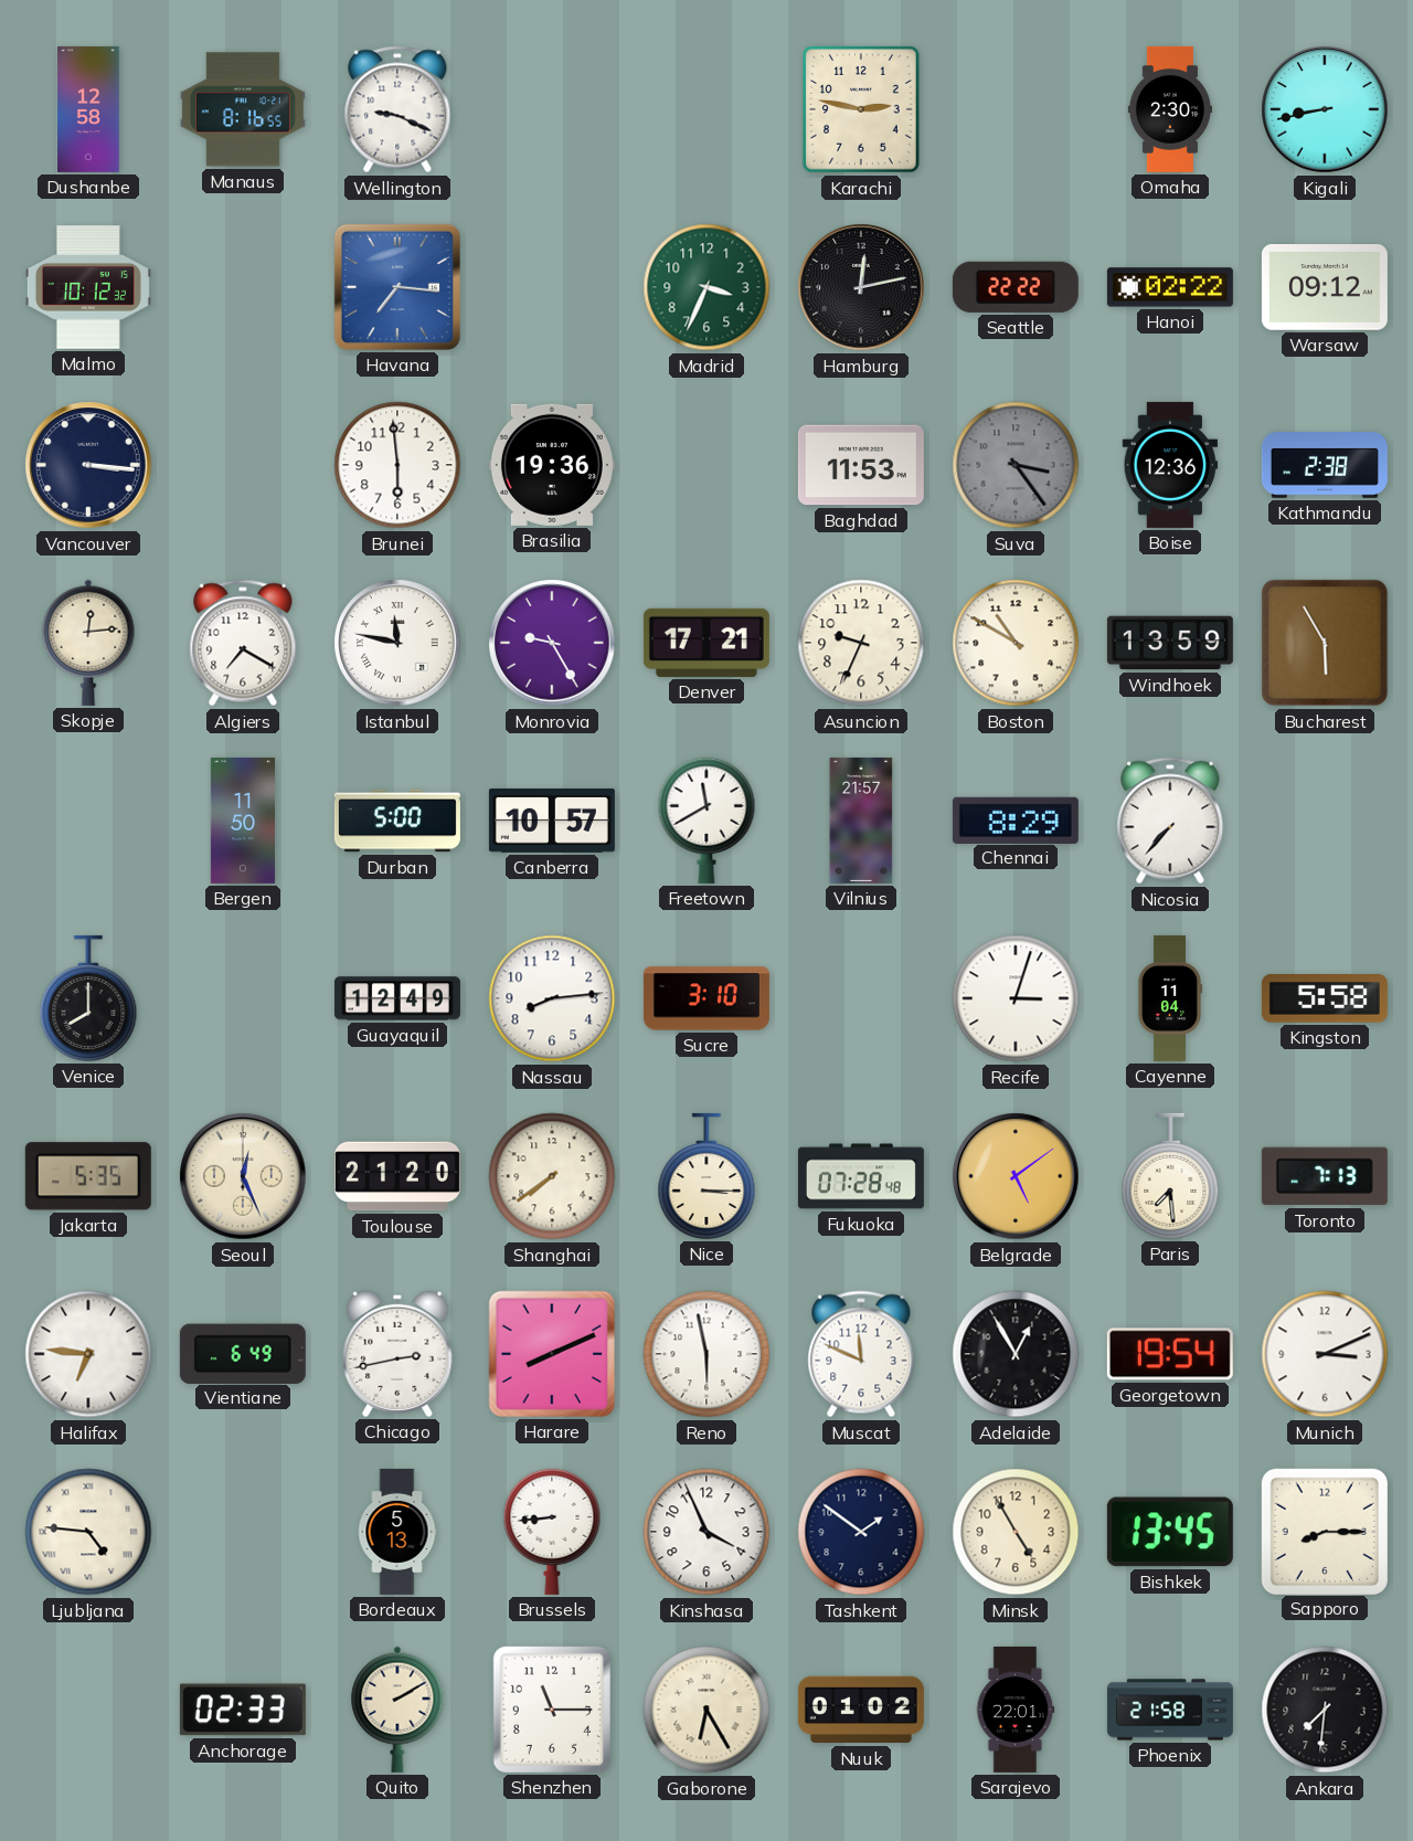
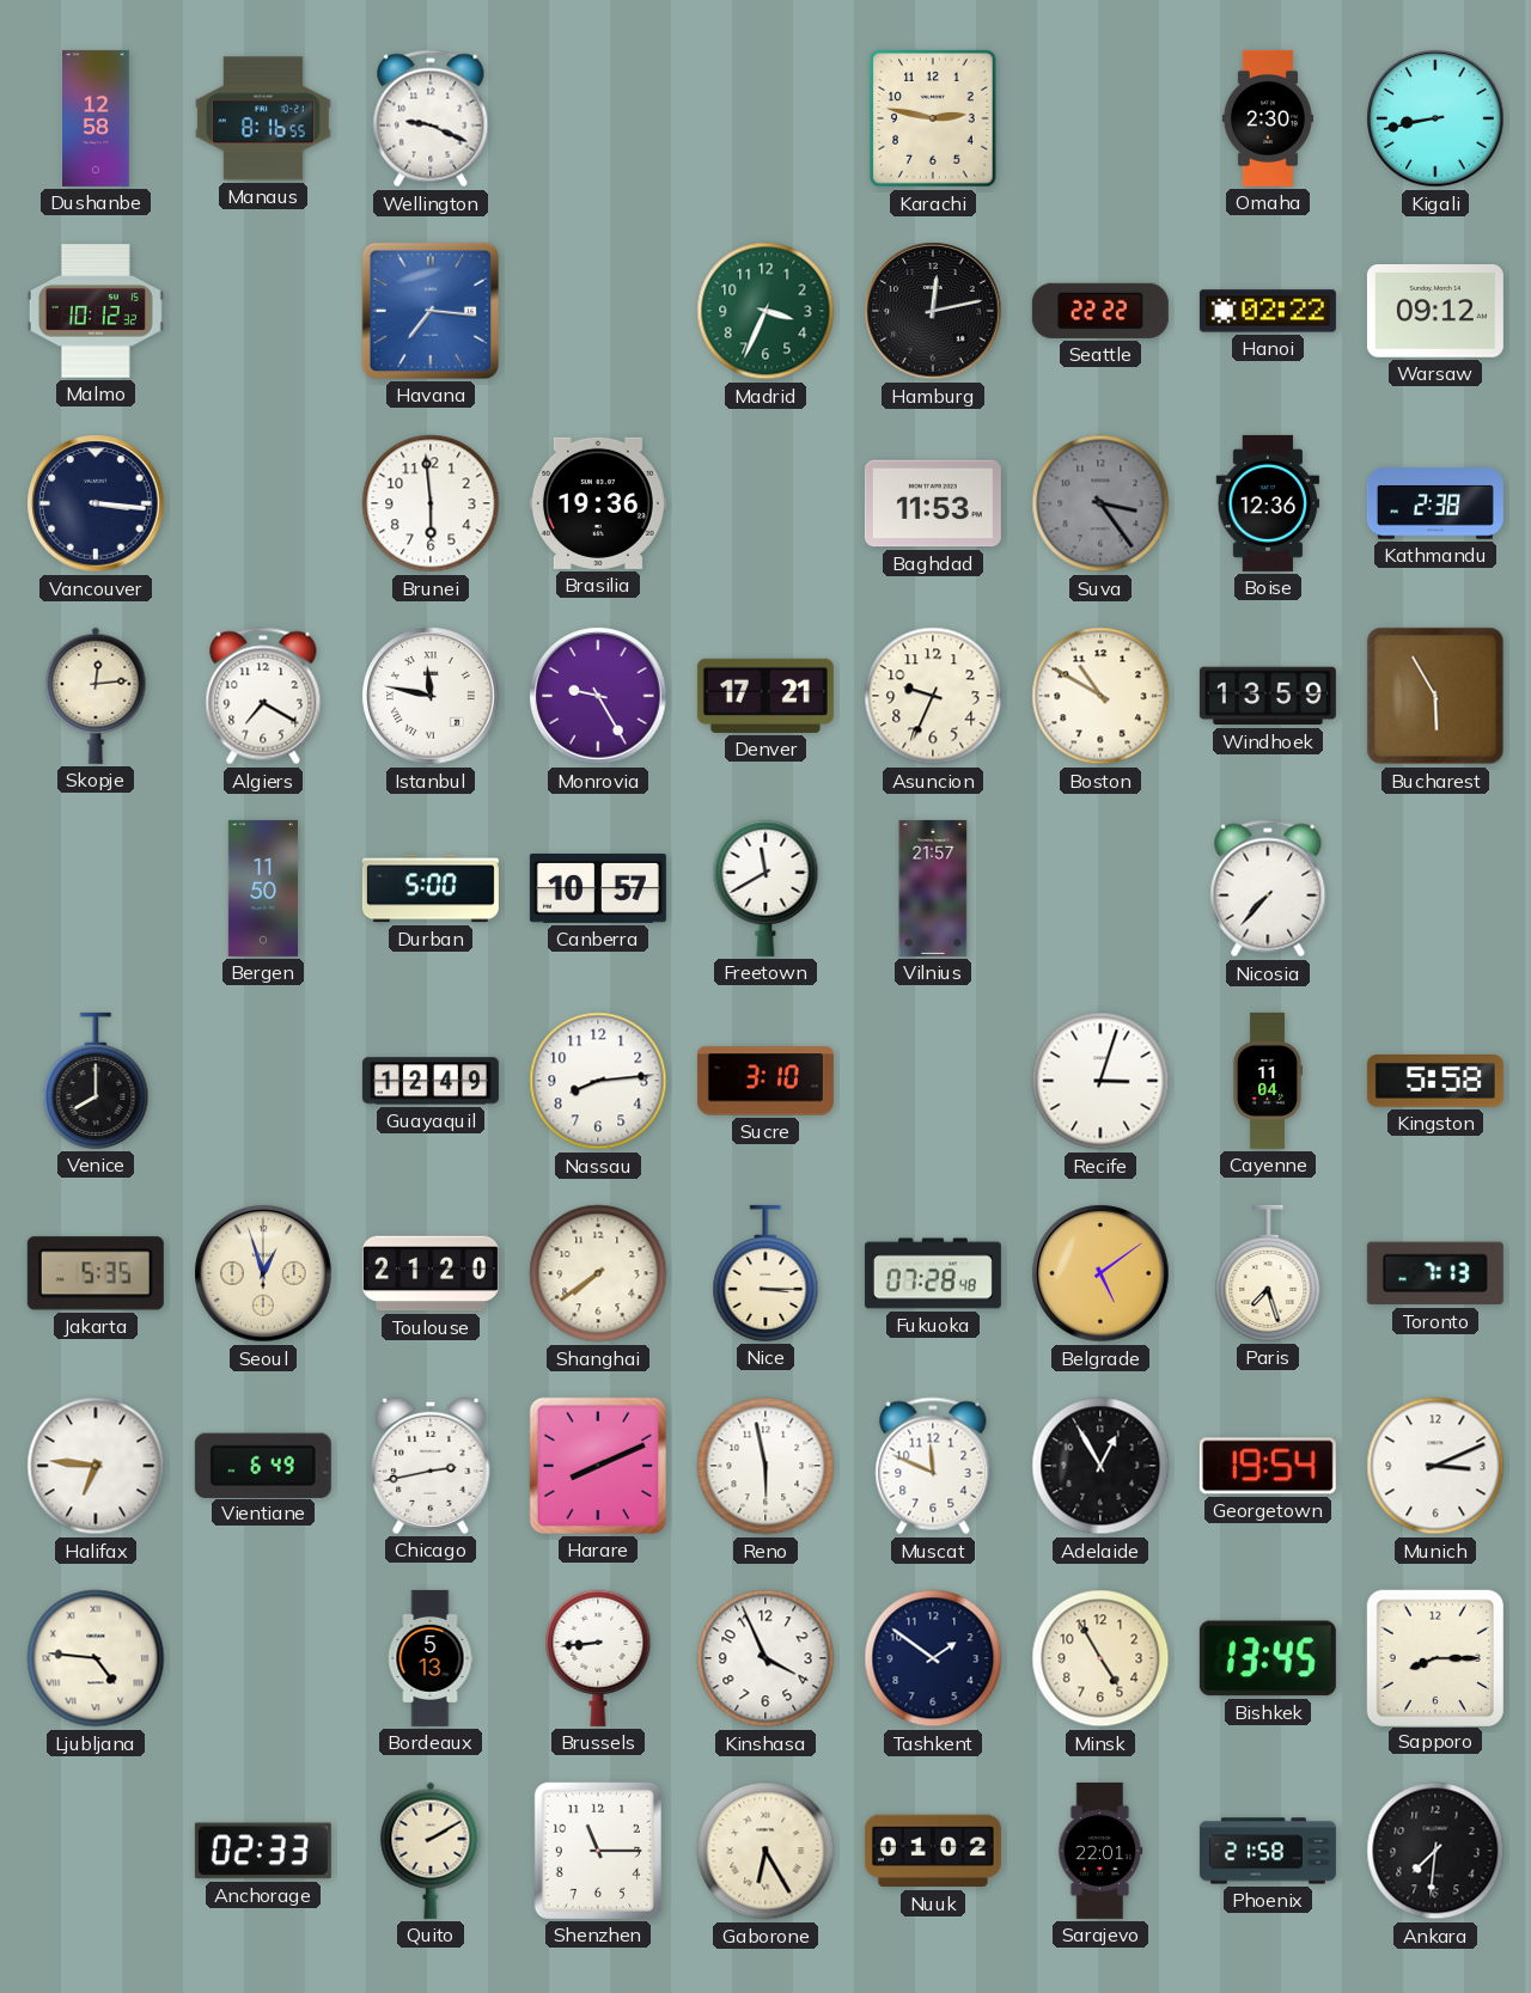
Chennai: 8:29 -> none
Seoul: 12:26 -> 12:57
Paris: 7:29 -> 7:27
